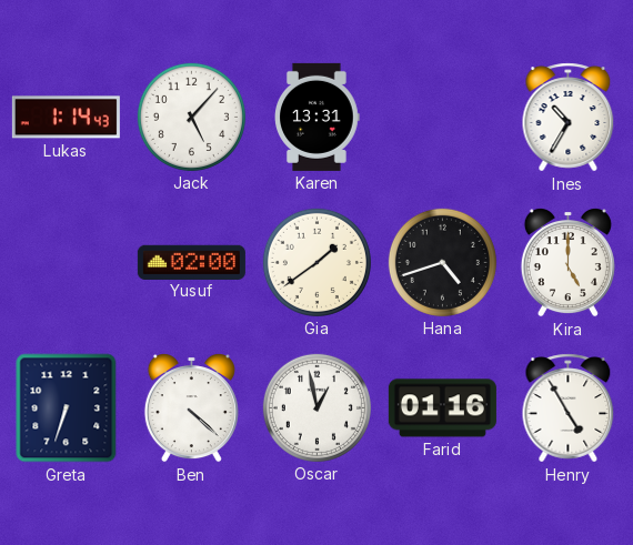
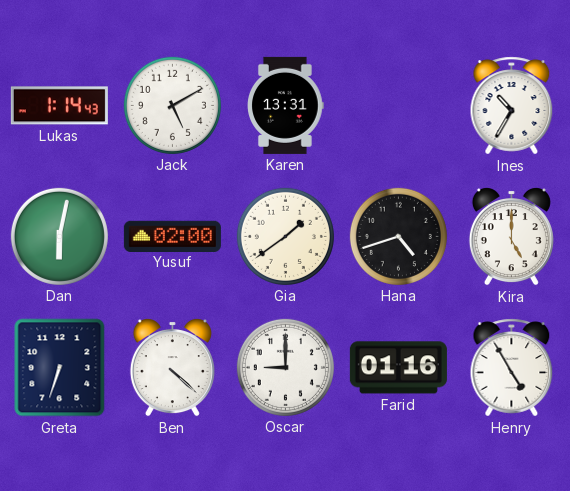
Jack: 5:07 -> 5:10
Dan: none -> 6:02
Oscar: 12:58 -> 9:00
